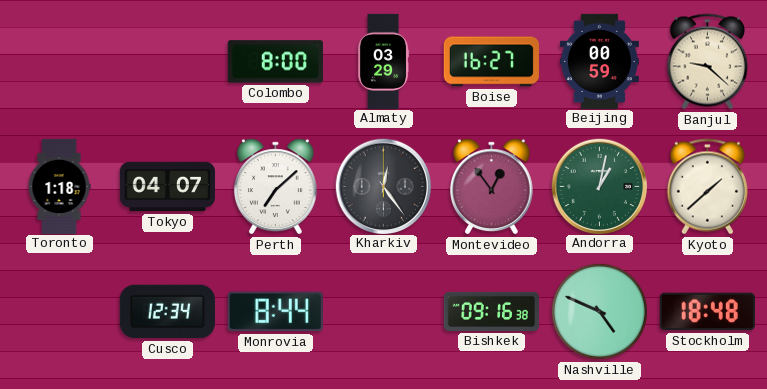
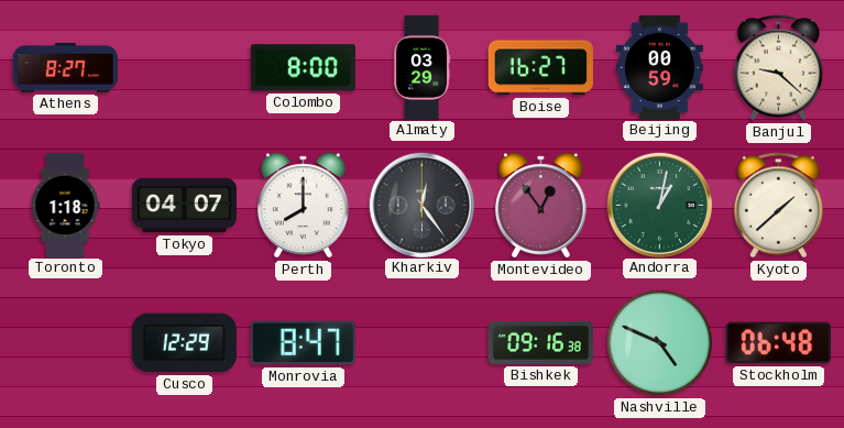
Athens: none -> 8:27
Perth: 7:08 -> 8:00
Cusco: 12:34 -> 12:29
Monrovia: 8:44 -> 8:47
Stockholm: 18:48 -> 06:48
